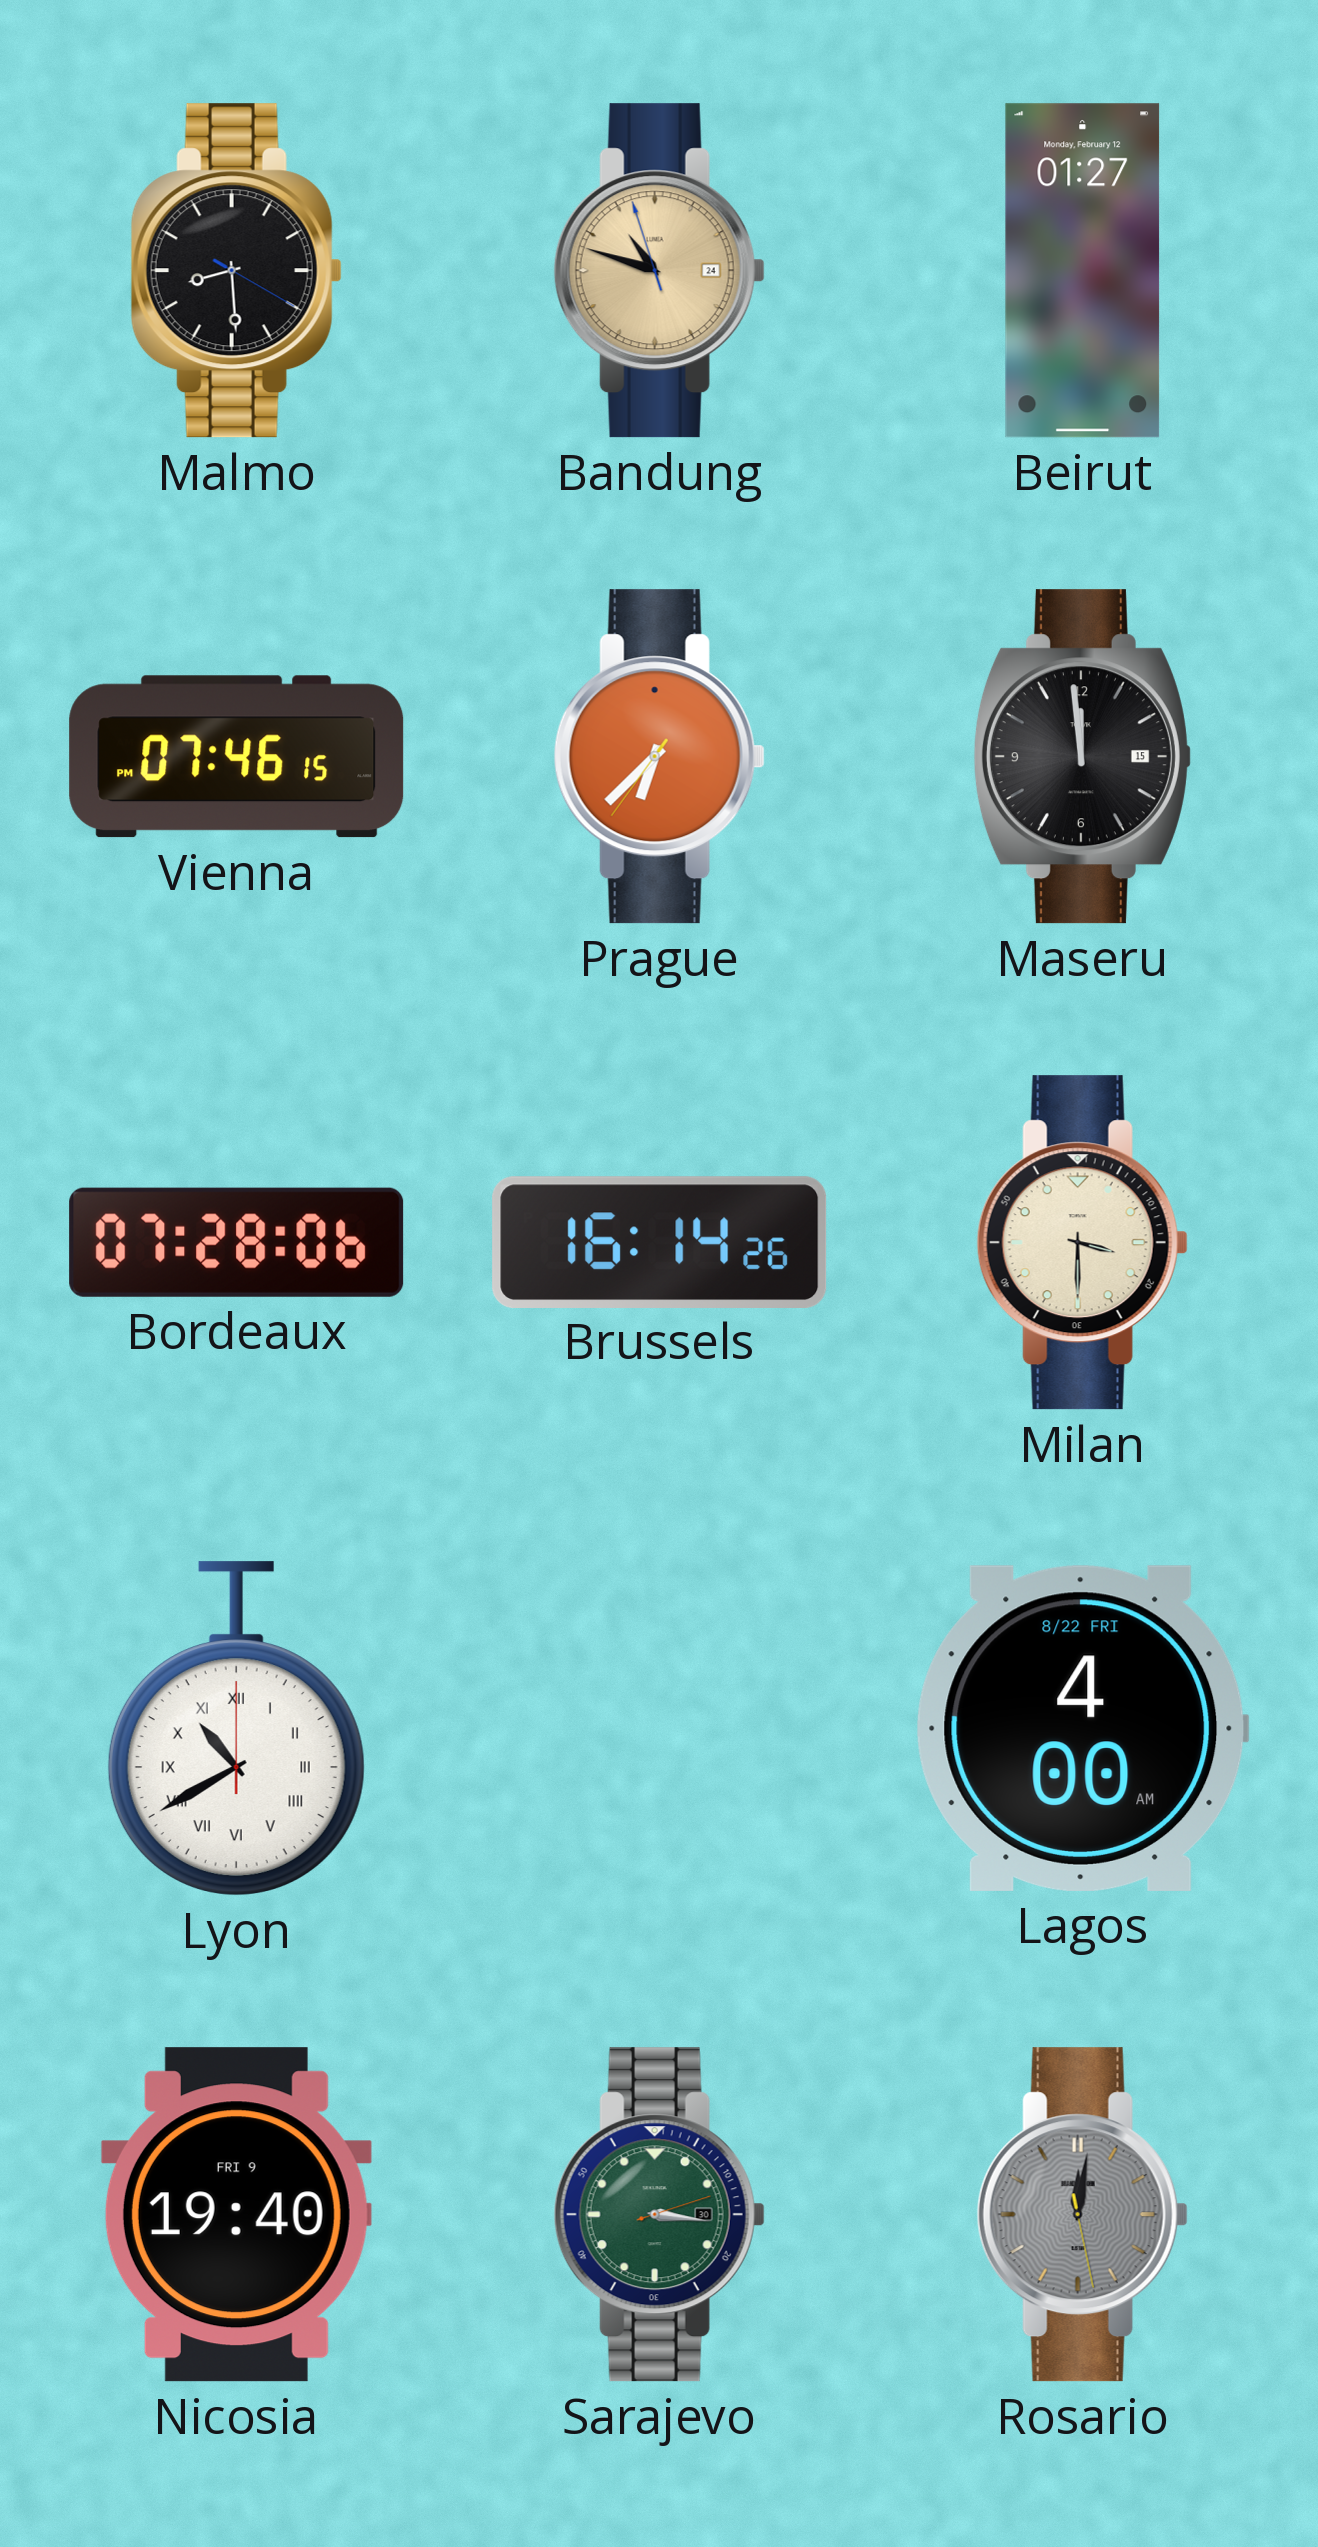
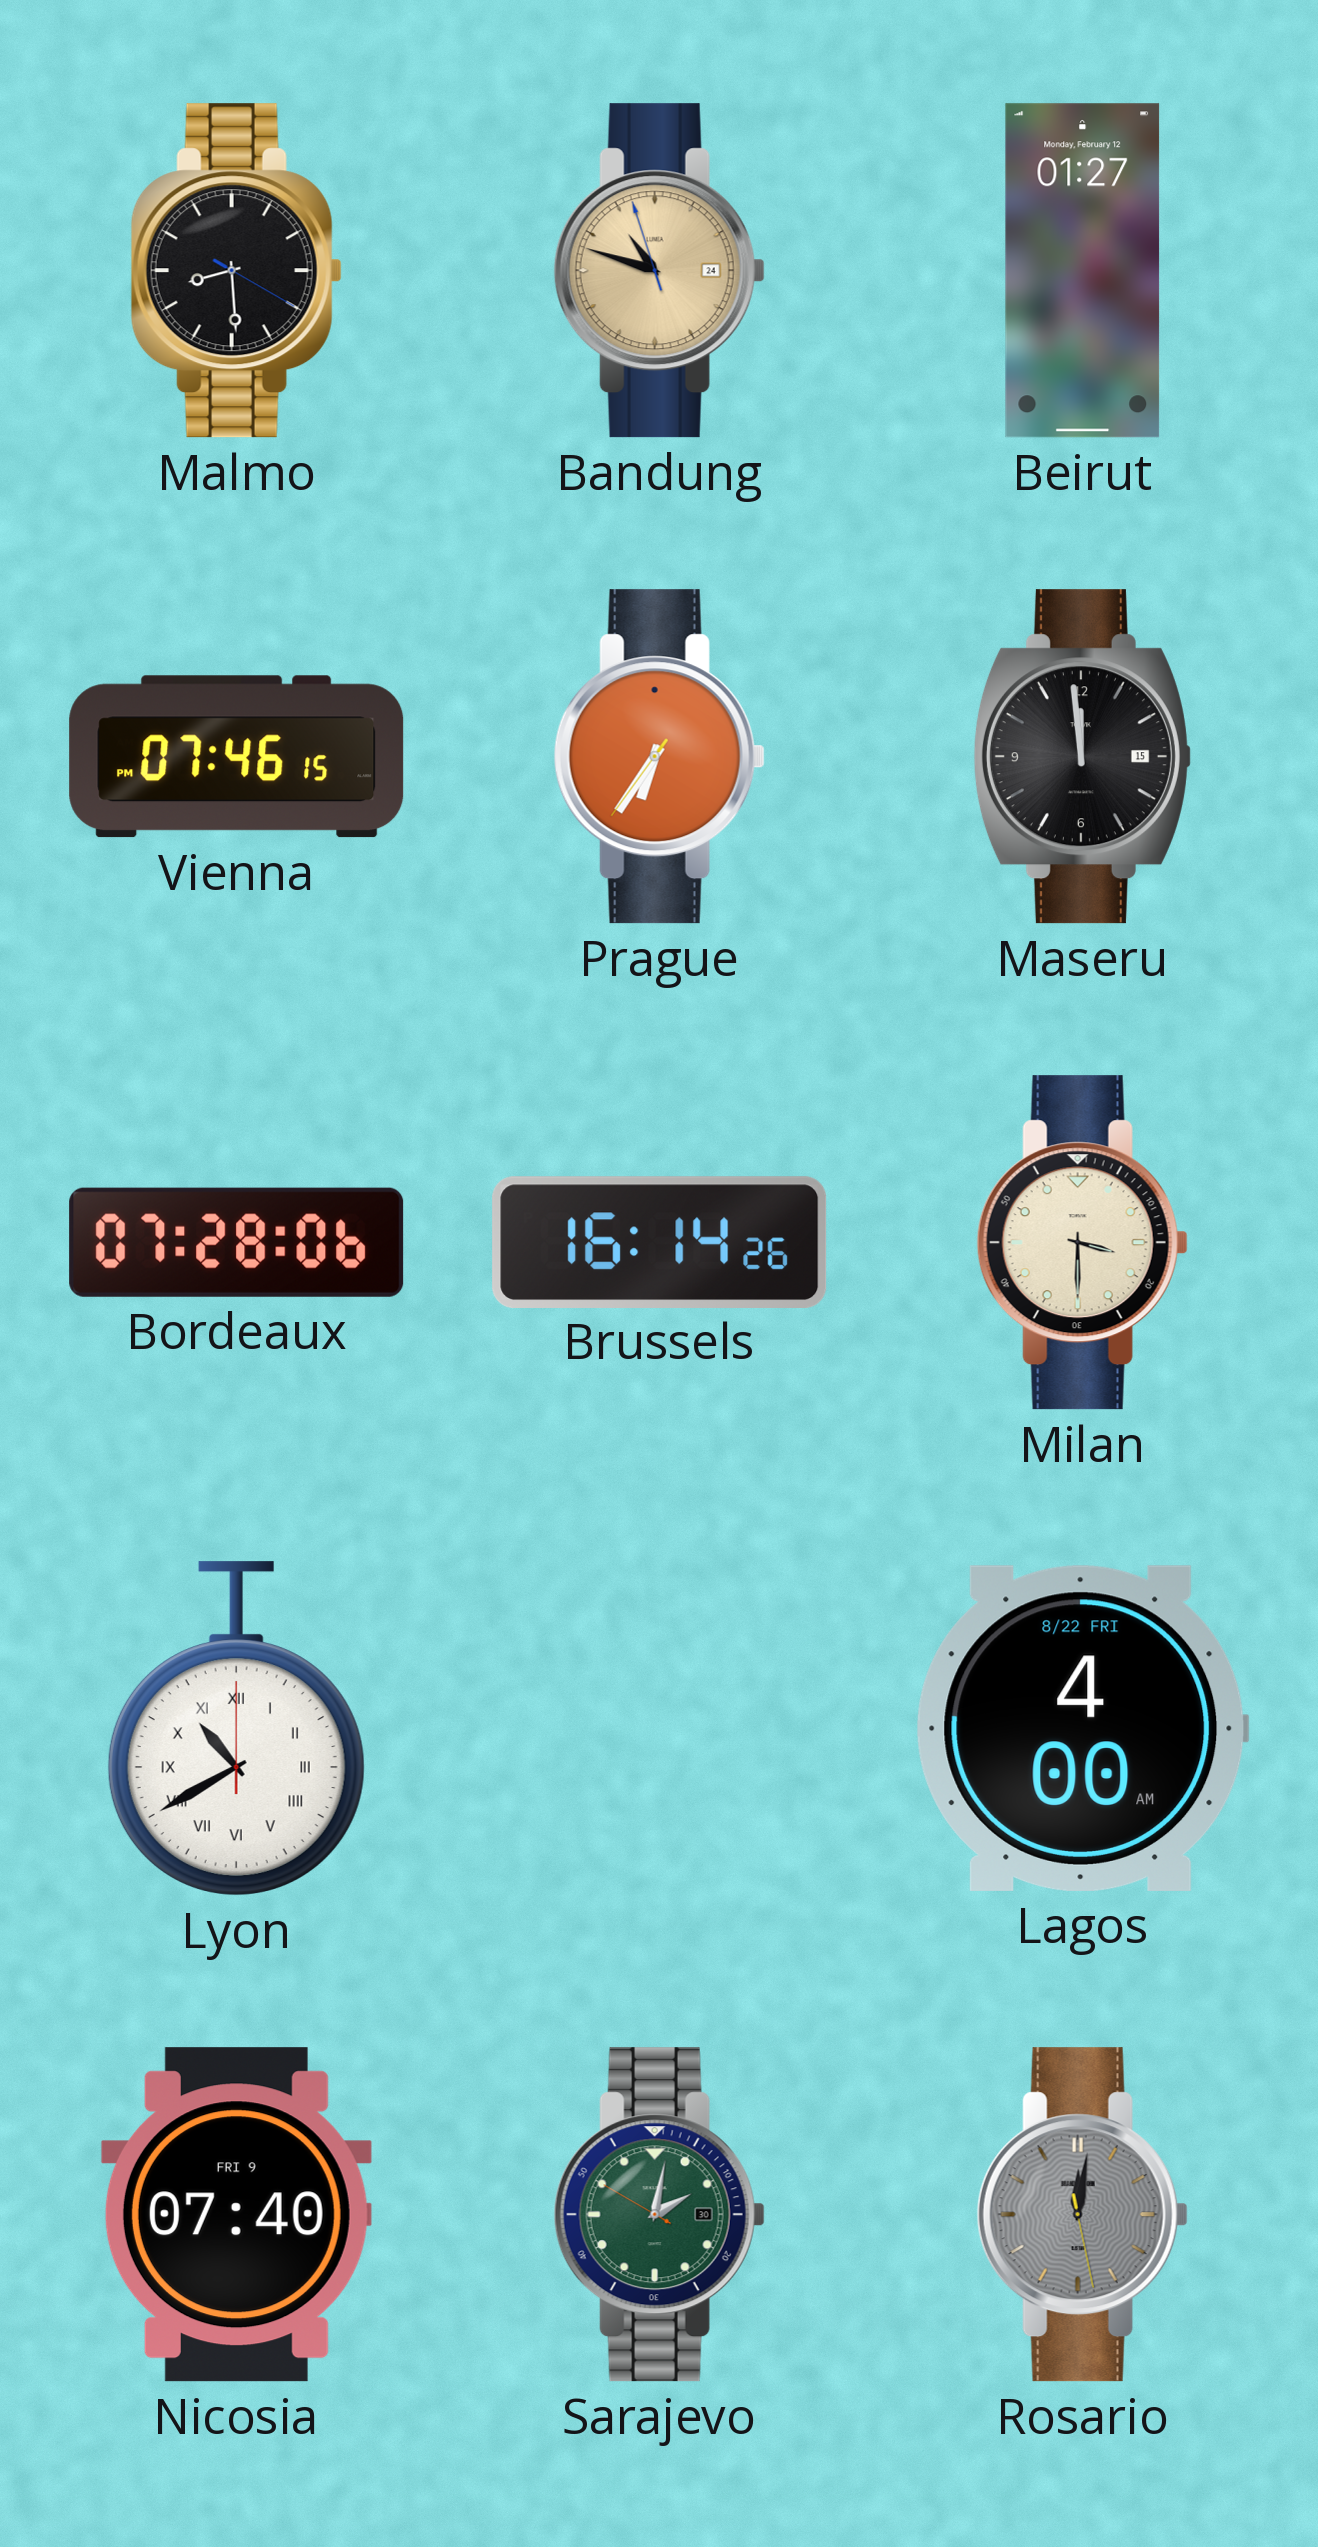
Prague: 6:37 -> 6:35
Nicosia: 19:40 -> 07:40
Sarajevo: 3:16 -> 2:01
